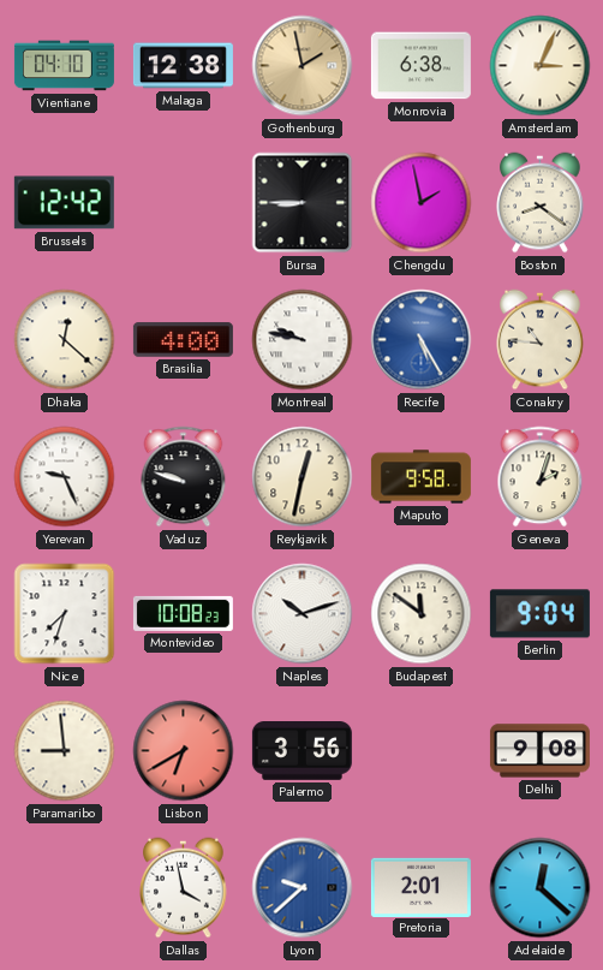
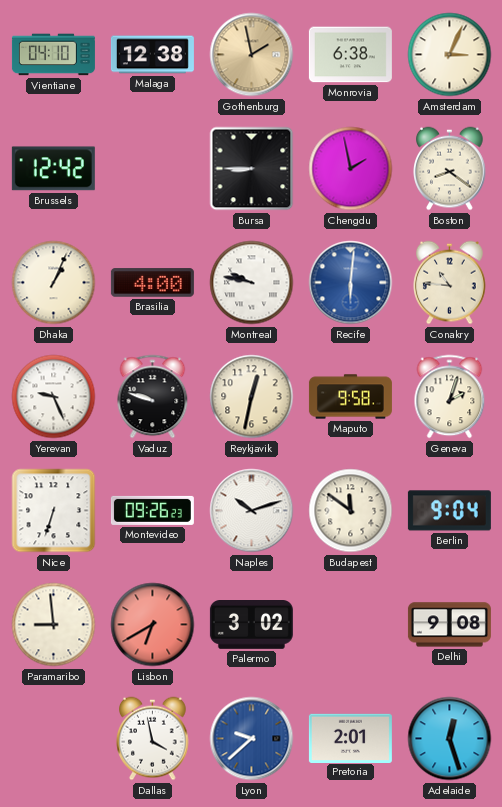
Dhaka: 12:22 -> 1:04
Recife: 5:25 -> 6:01
Nice: 7:33 -> 6:33
Montevideo: 10:08 -> 09:26
Palermo: 3:56 -> 3:02
Adelaide: 12:22 -> 12:27
